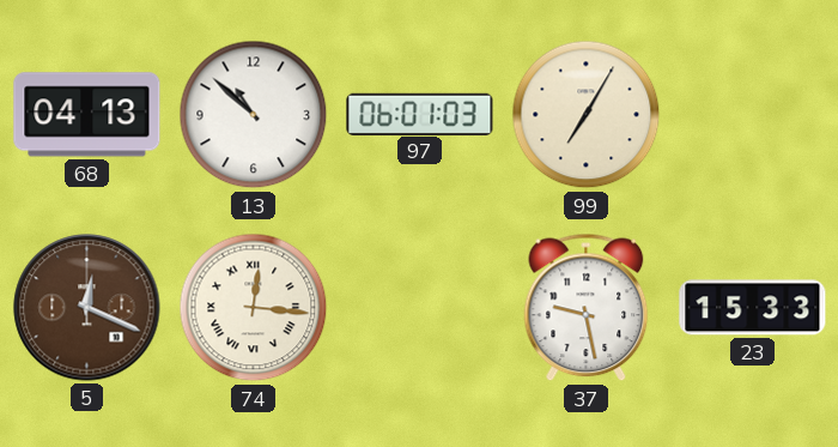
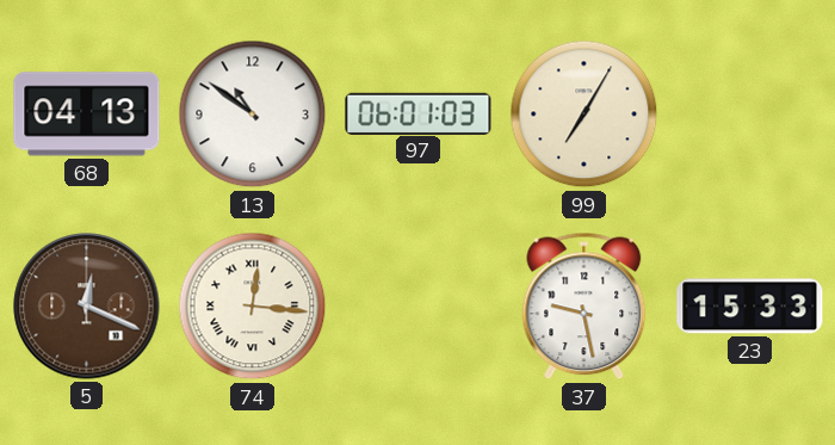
13: 10:52 -> 10:51
